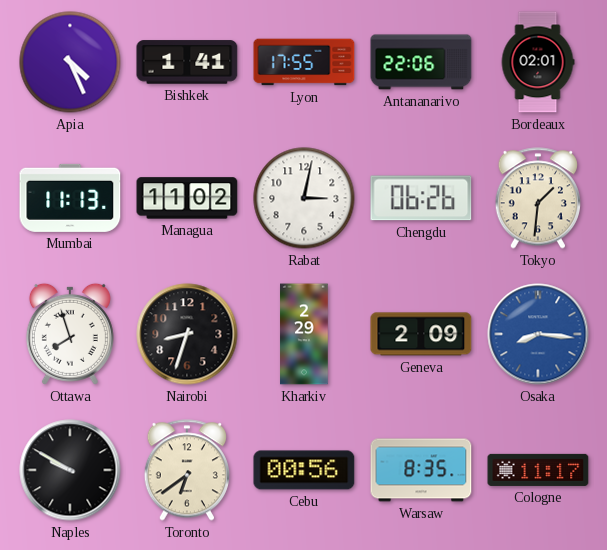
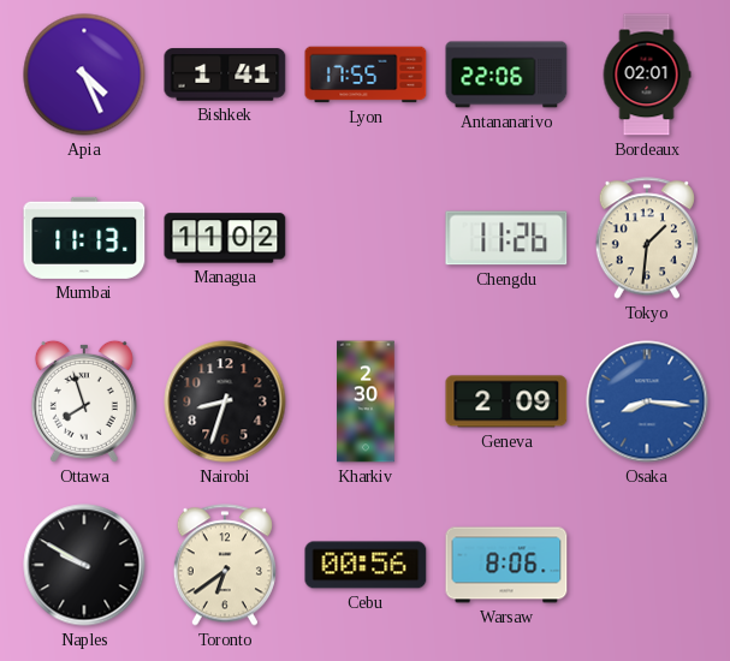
Rabat: 3:02 -> none
Chengdu: 06:26 -> 11:26
Kharkiv: 2:29 -> 2:30
Warsaw: 8:35 -> 8:06
Cologne: 11:17 -> none
